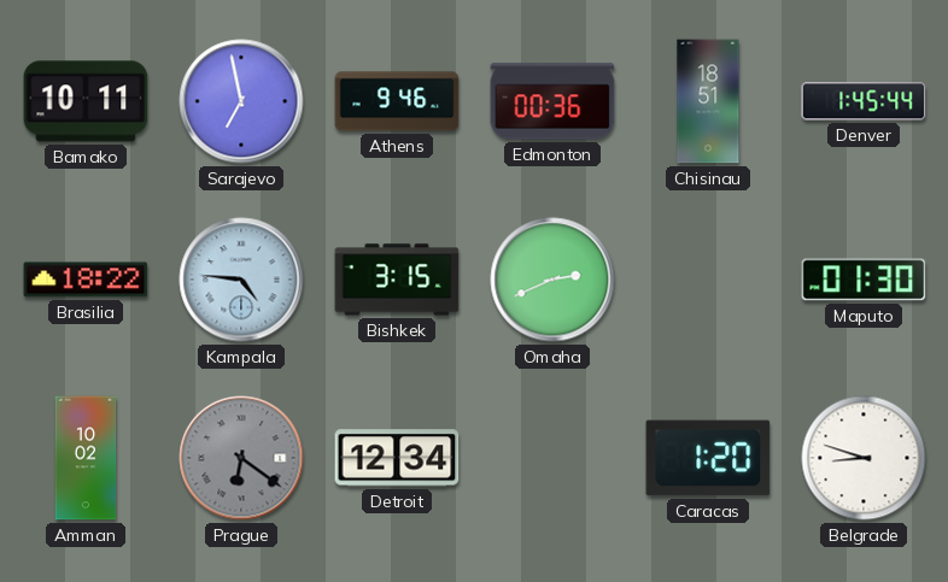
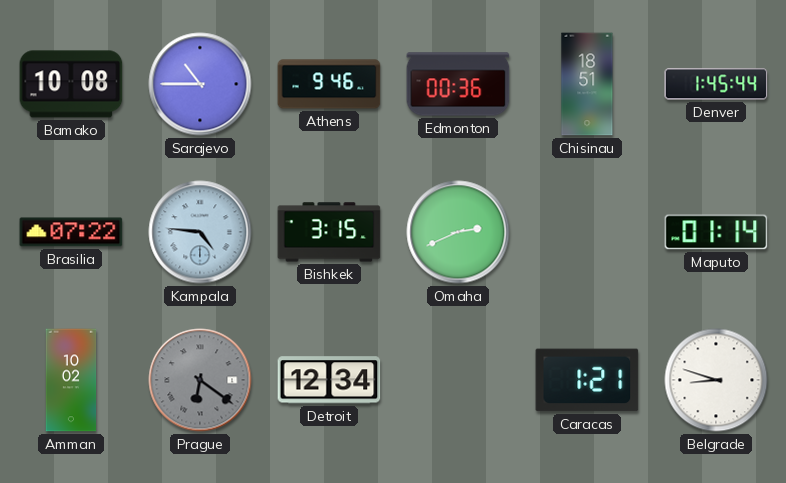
Bamako: 10:11 -> 10:08
Sarajevo: 6:58 -> 10:45
Brasilia: 18:22 -> 07:22
Maputo: 01:30 -> 01:14
Caracas: 1:20 -> 1:21
